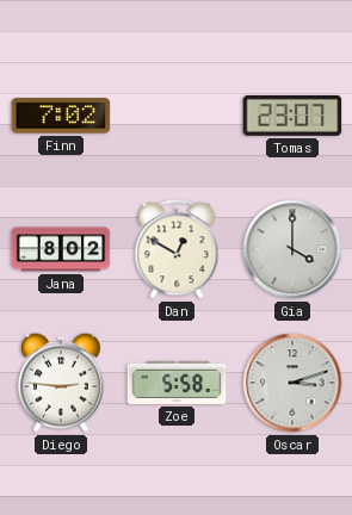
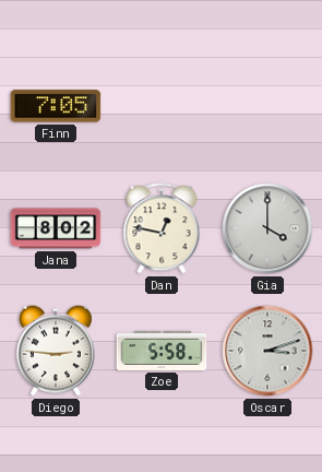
Finn: 7:02 -> 7:05
Tomas: 23:07 -> none
Dan: 12:50 -> 12:47
